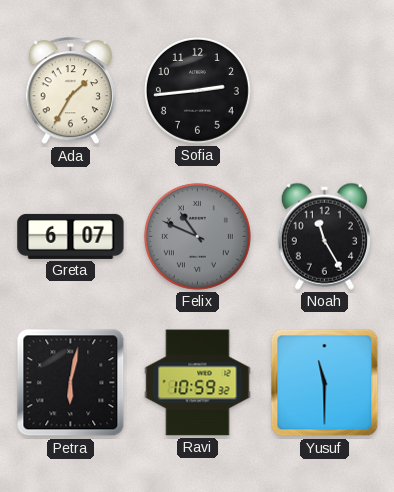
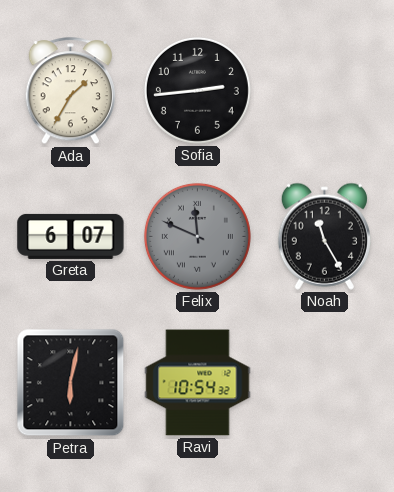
Felix: 10:49 -> 11:49
Ravi: 10:59 -> 10:54
Yusuf: 11:30 -> none
